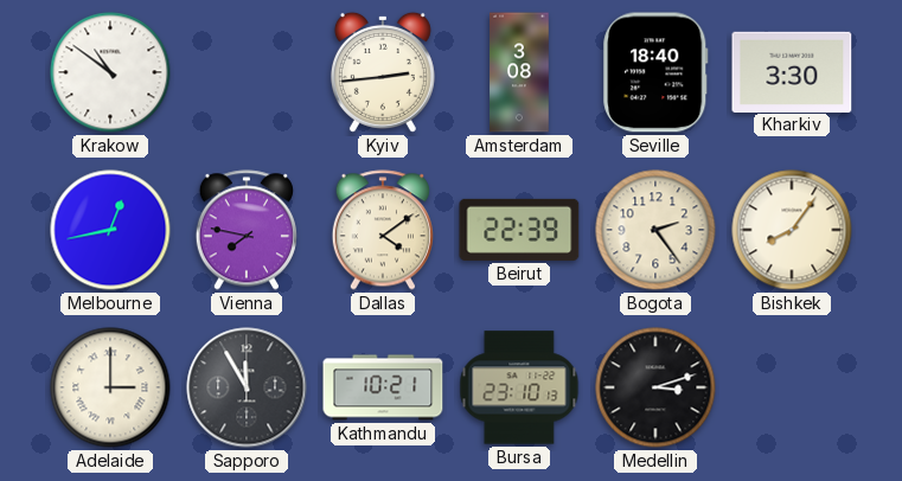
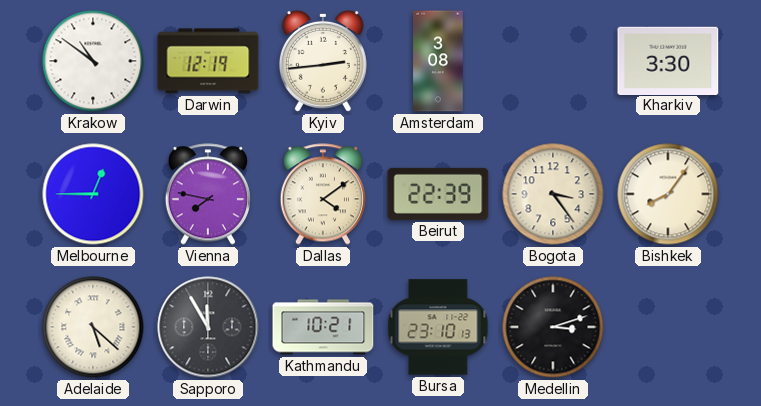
Darwin: none -> 12:19
Seville: 18:40 -> none
Melbourne: 12:43 -> 12:45
Bogota: 2:24 -> 3:24
Adelaide: 3:00 -> 5:22
